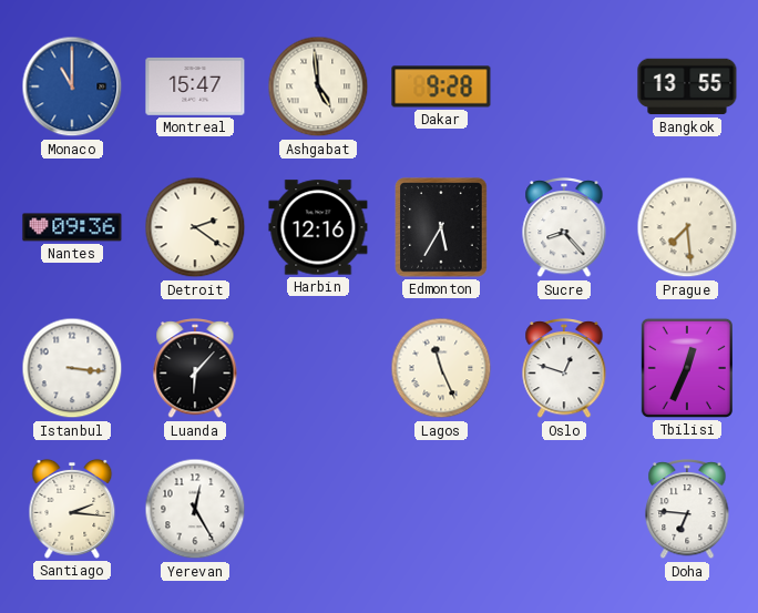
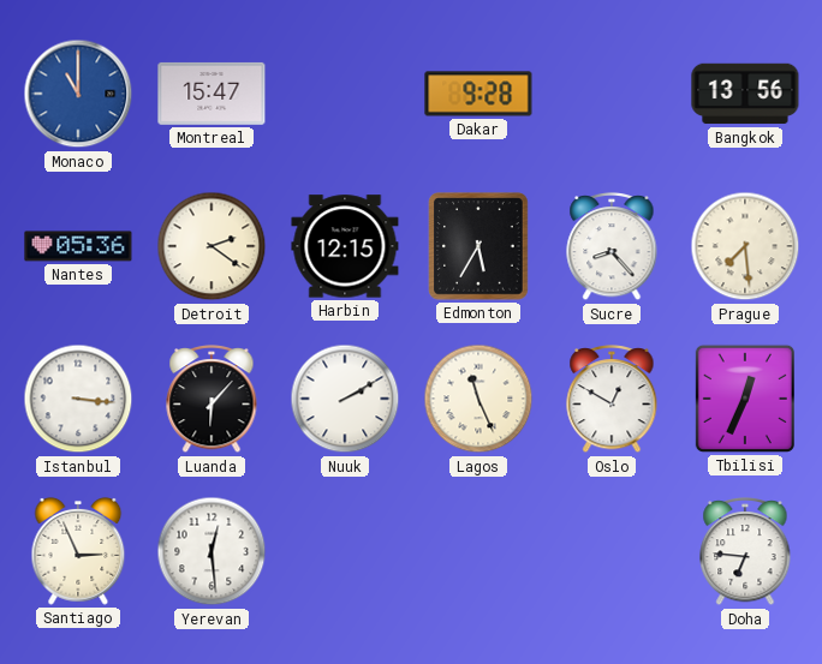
Ashgabat: 4:59 -> none
Bangkok: 13:55 -> 13:56
Nantes: 09:36 -> 05:36
Harbin: 12:16 -> 12:15
Nuuk: none -> 2:10
Oslo: 12:48 -> 12:50
Santiago: 2:16 -> 2:56
Yerevan: 12:25 -> 12:29
